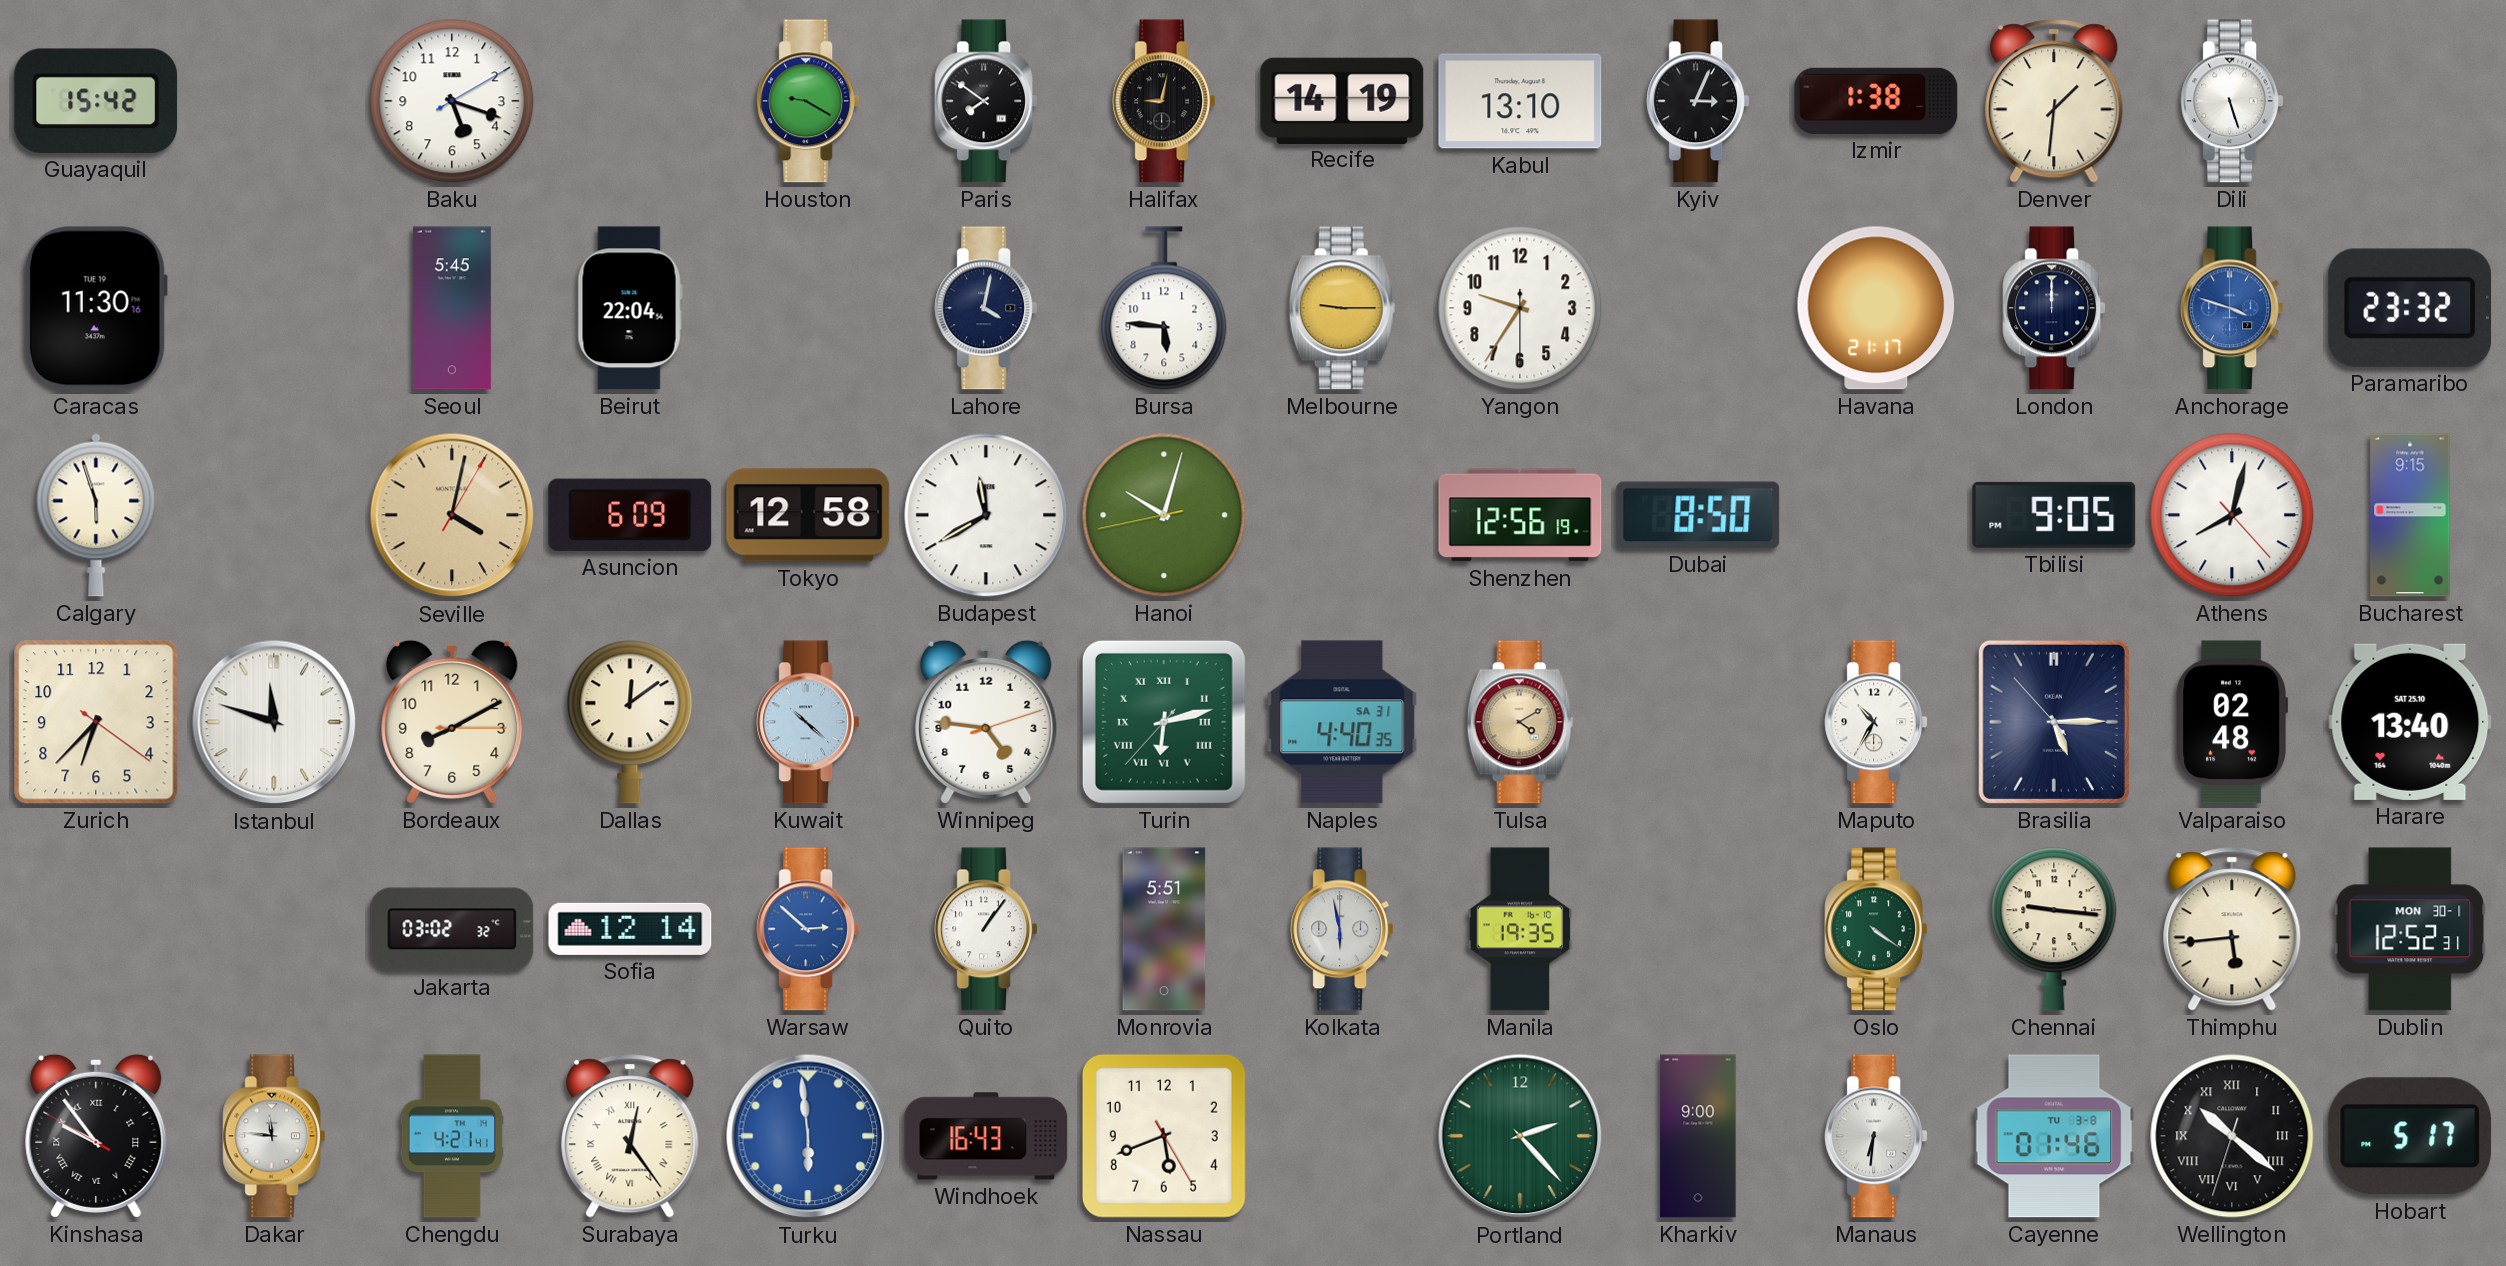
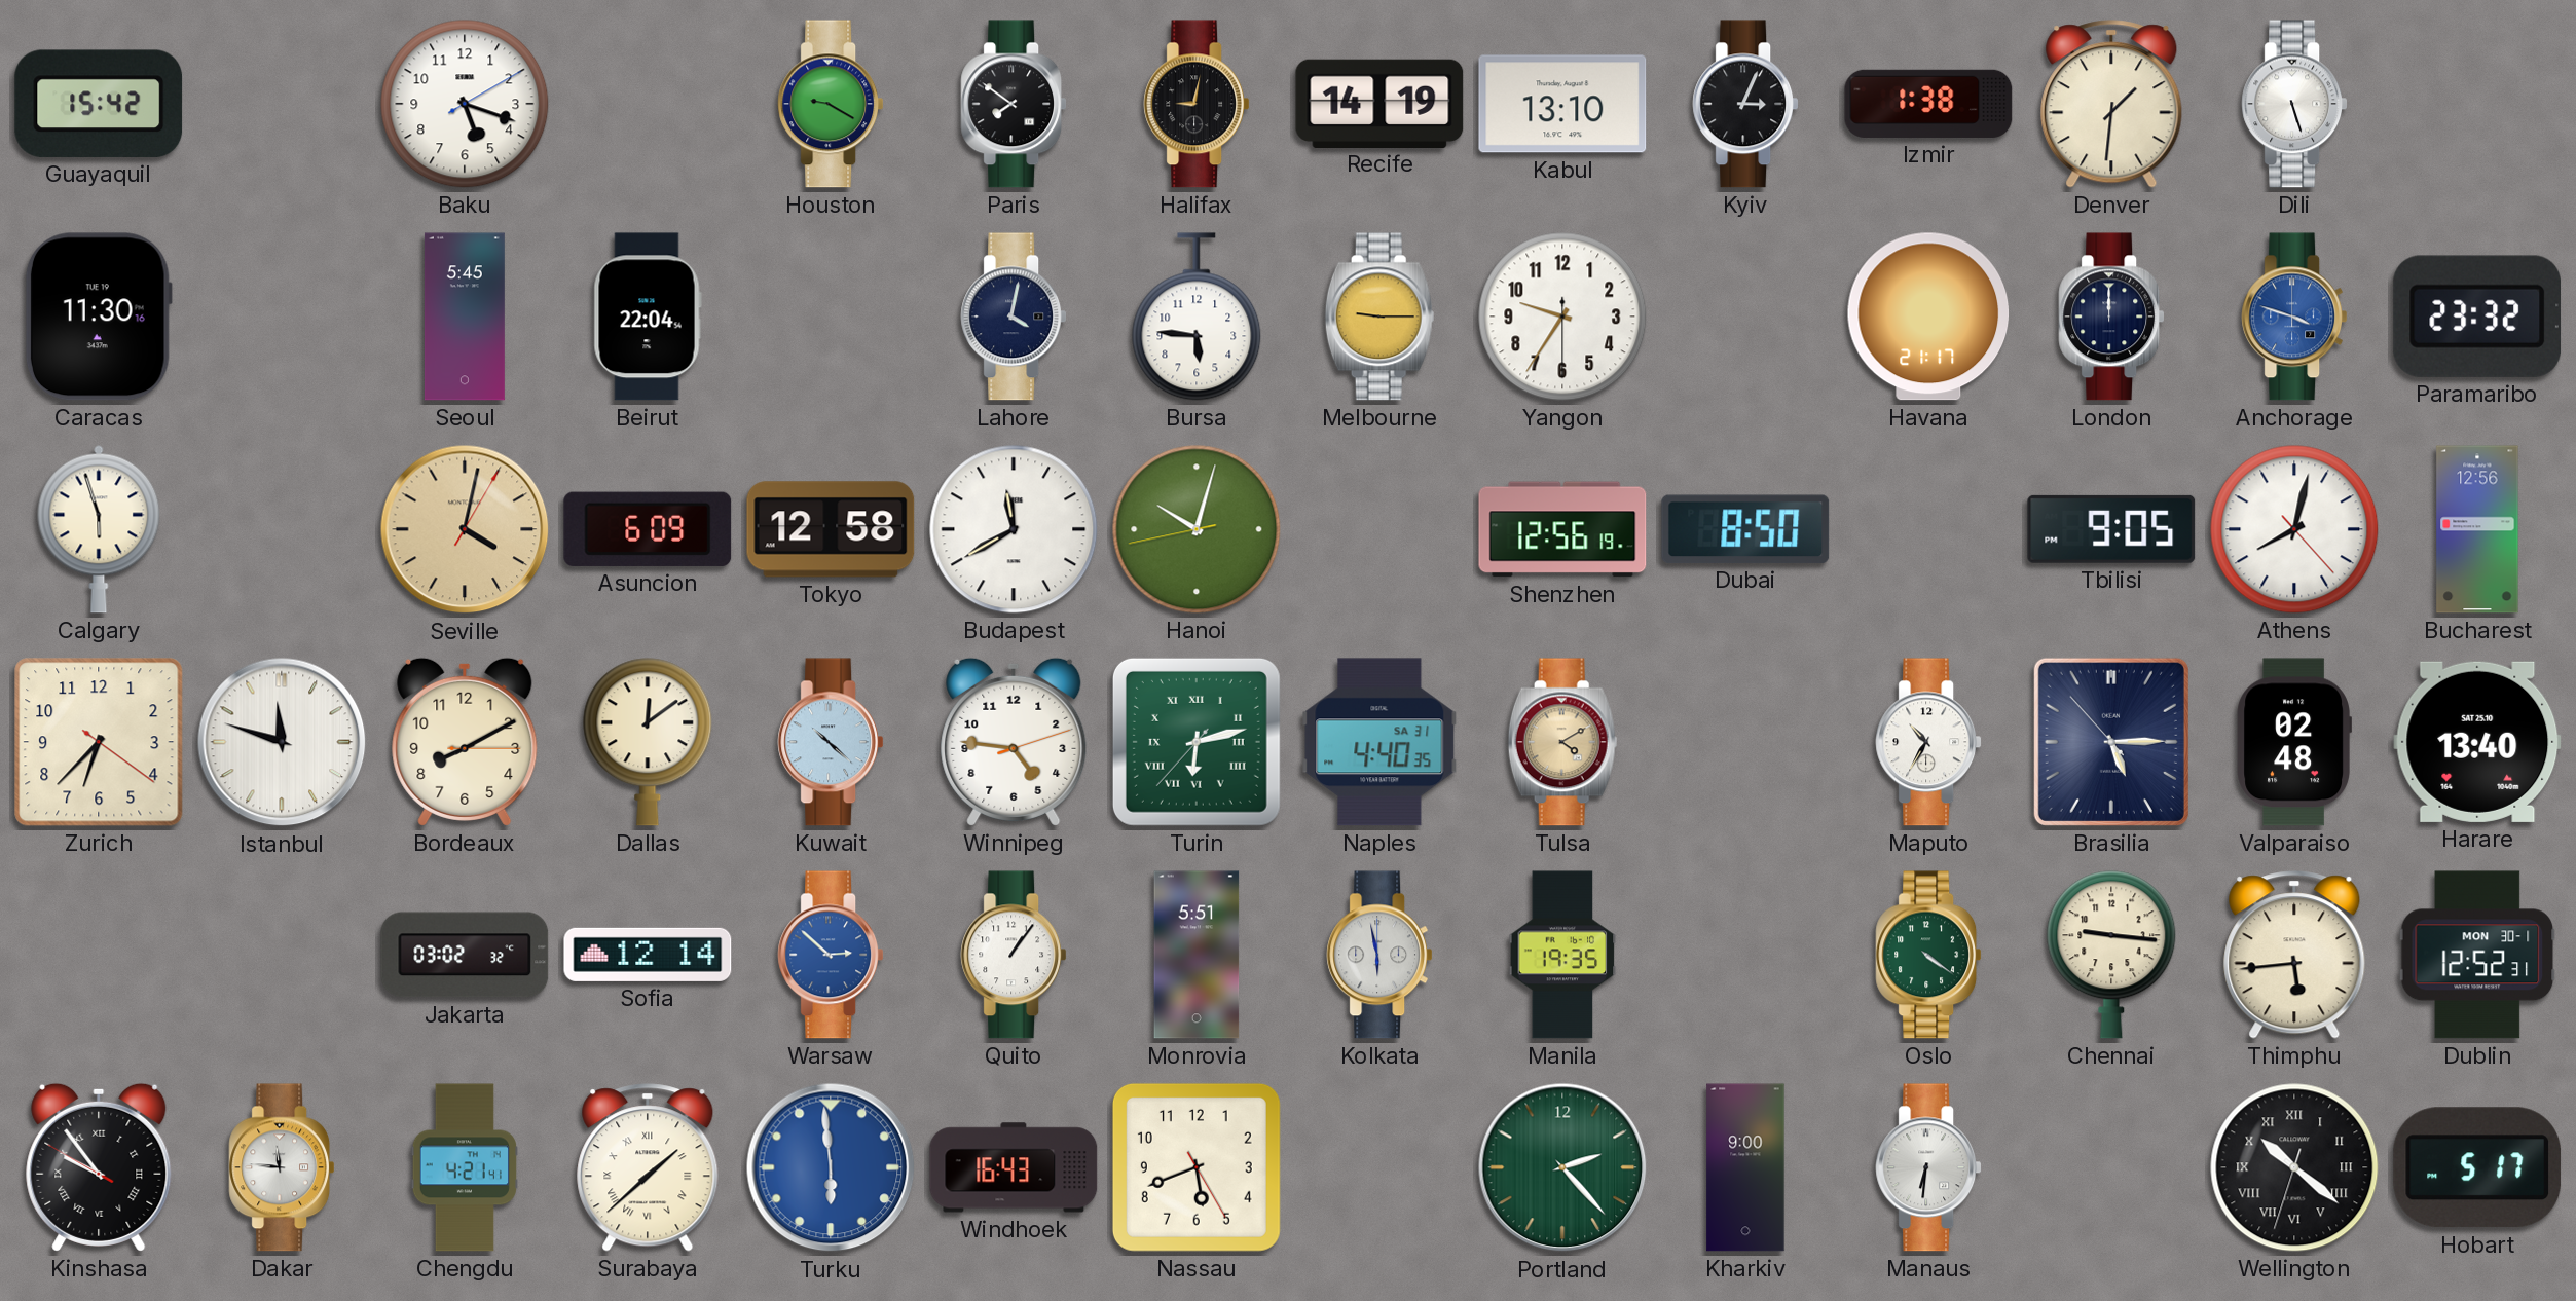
Bucharest: 9:15 -> 12:56
Surabaya: 12:24 -> 1:38
Cayenne: 01:46 -> none
